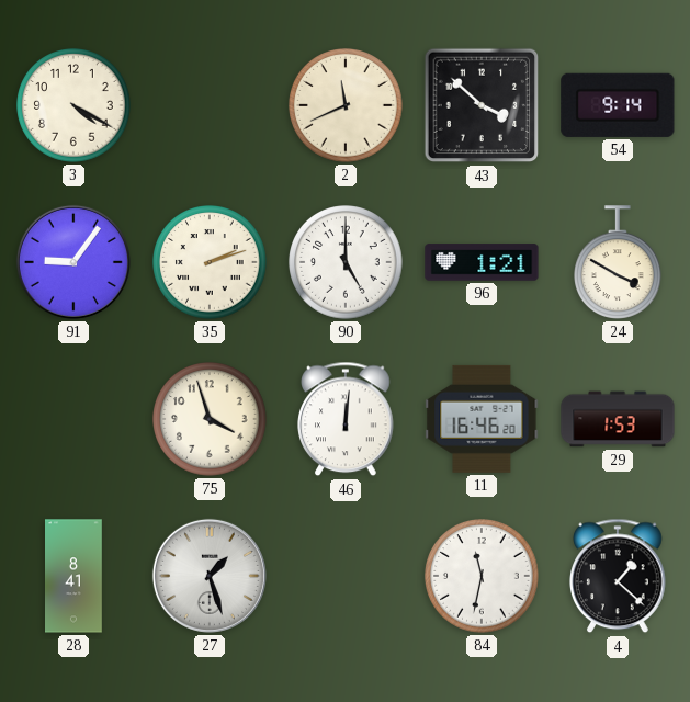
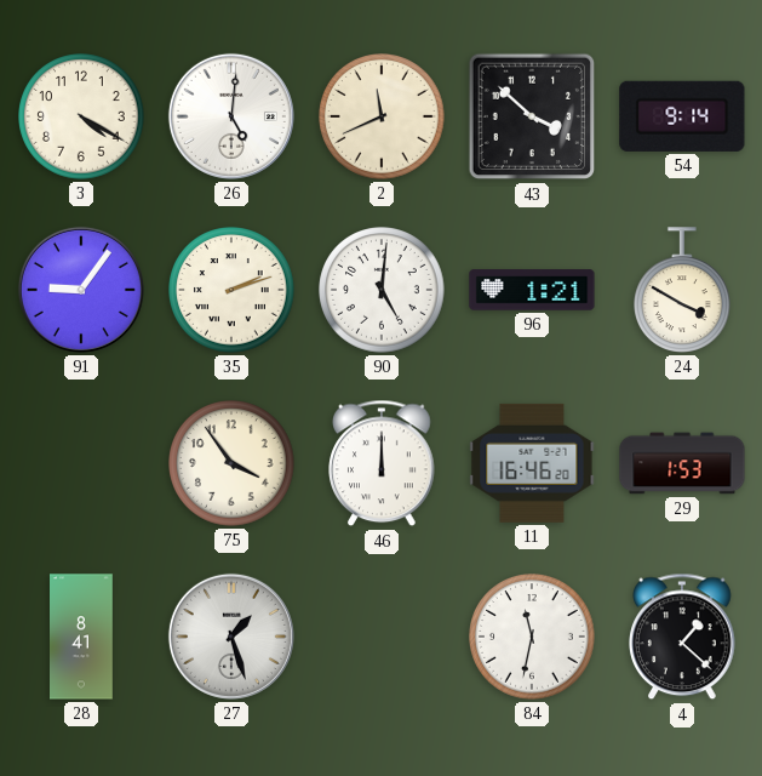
26: none -> 5:01
90: 5:00 -> 5:01
75: 3:57 -> 3:54
46: 12:01 -> 12:00
